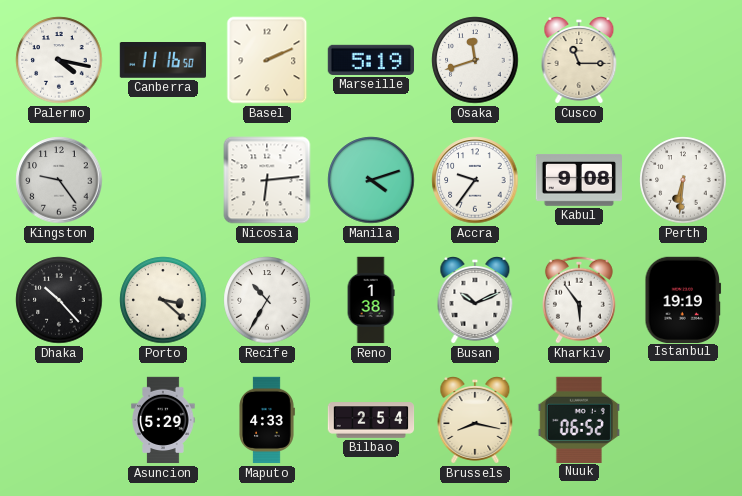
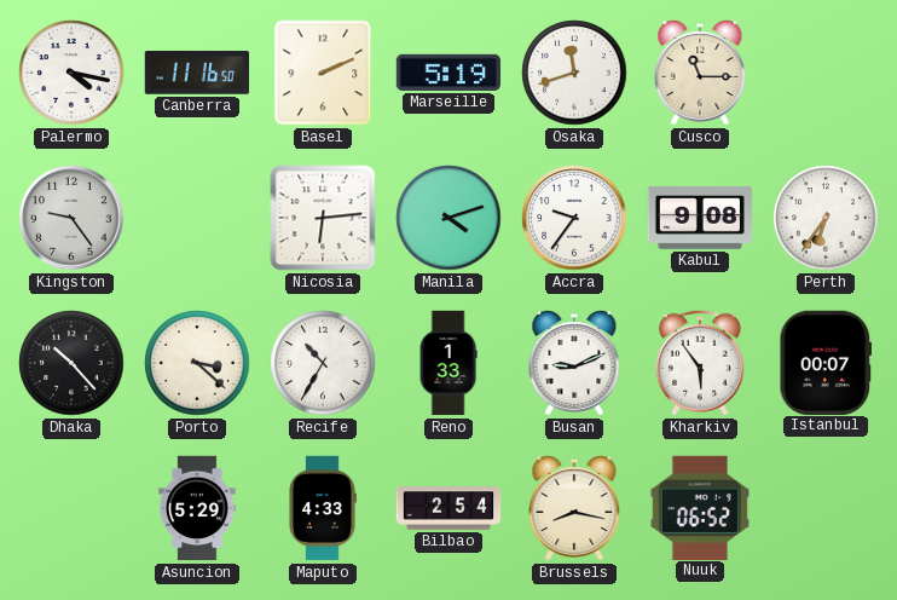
Perth: 6:31 -> 6:36
Reno: 1:38 -> 1:33
Busan: 10:11 -> 9:11
Istanbul: 19:19 -> 00:07
